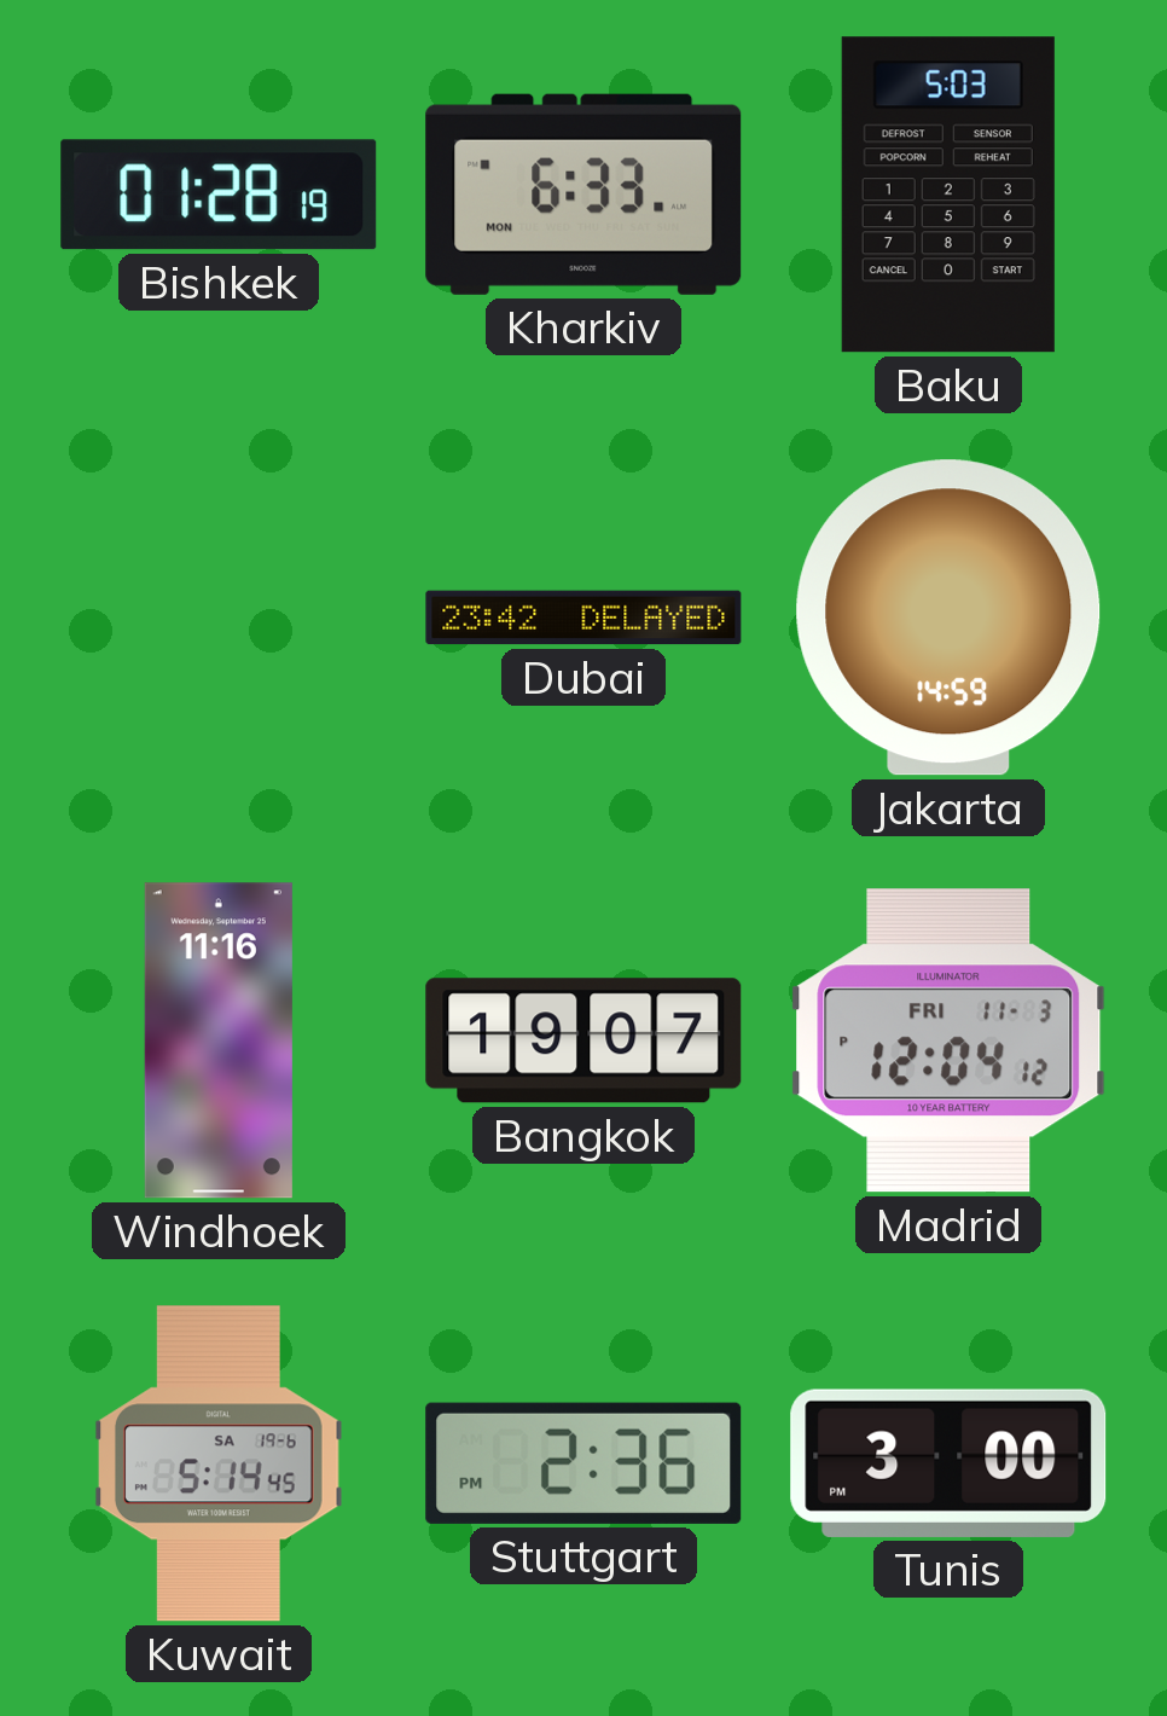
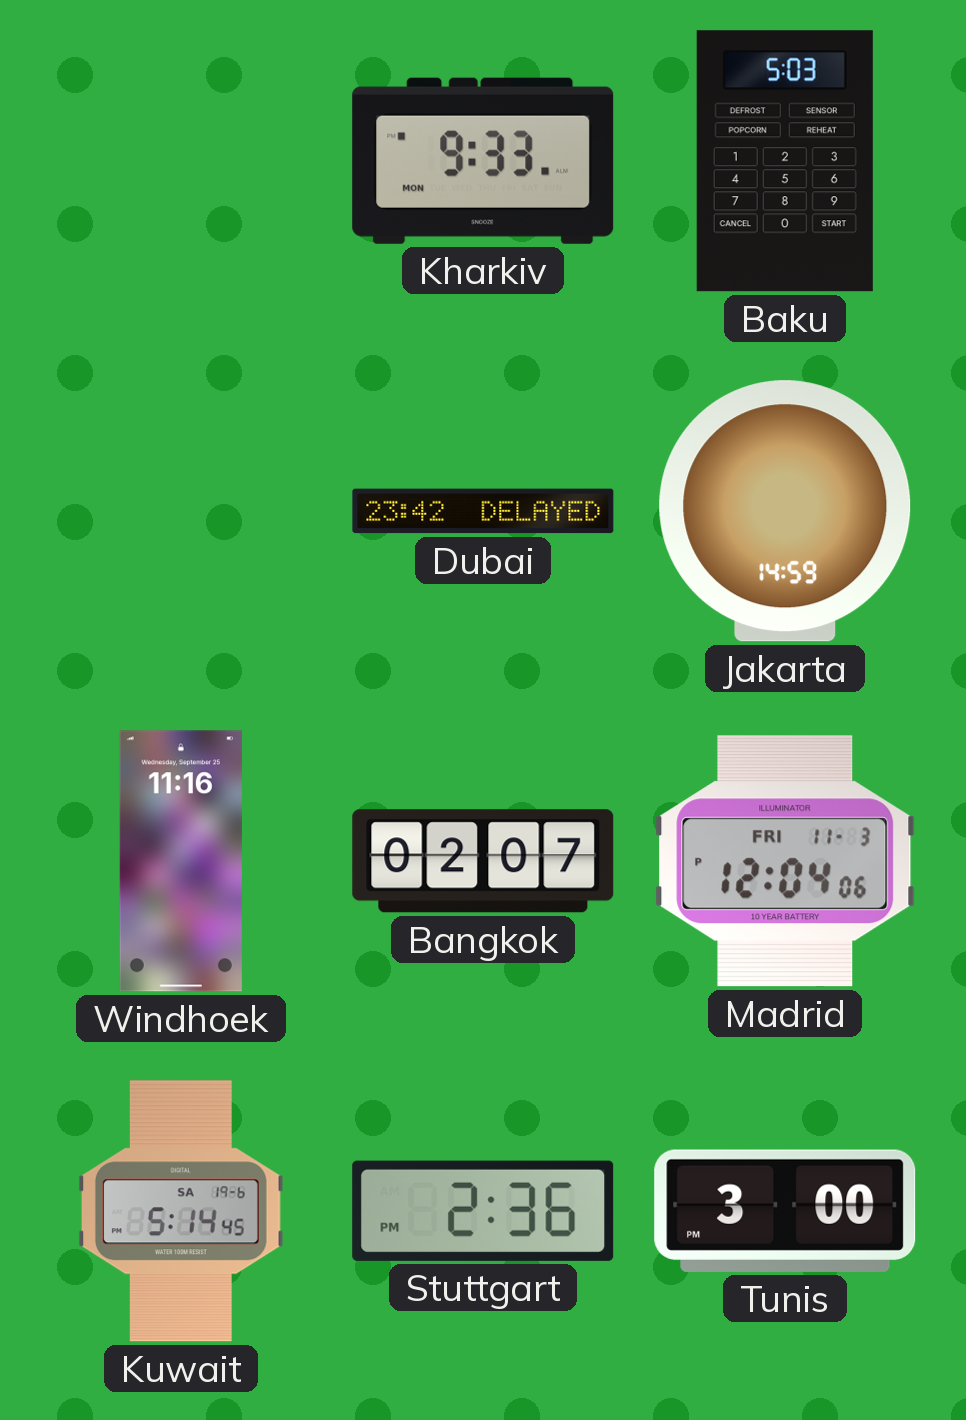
Bishkek: 01:28 -> none
Kharkiv: 6:33 -> 9:33
Bangkok: 19:07 -> 02:07
Madrid: 12:04:12 PM -> 12:04:06 PM
